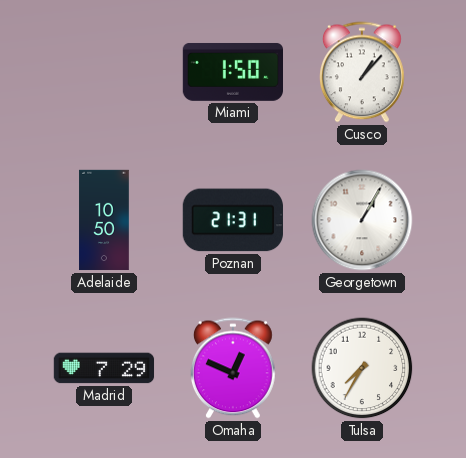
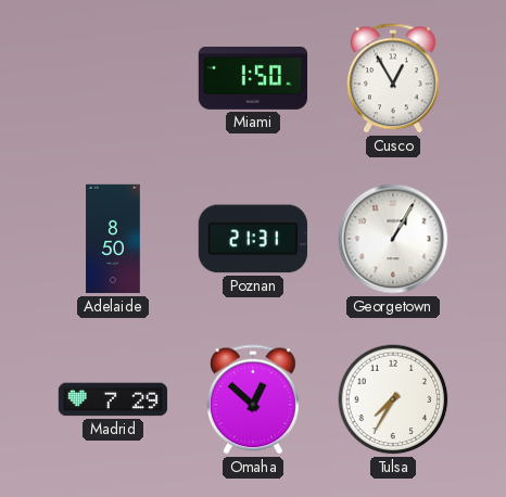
Cusco: 1:07 -> 12:55
Adelaide: 10:50 -> 8:50
Omaha: 12:49 -> 12:52
